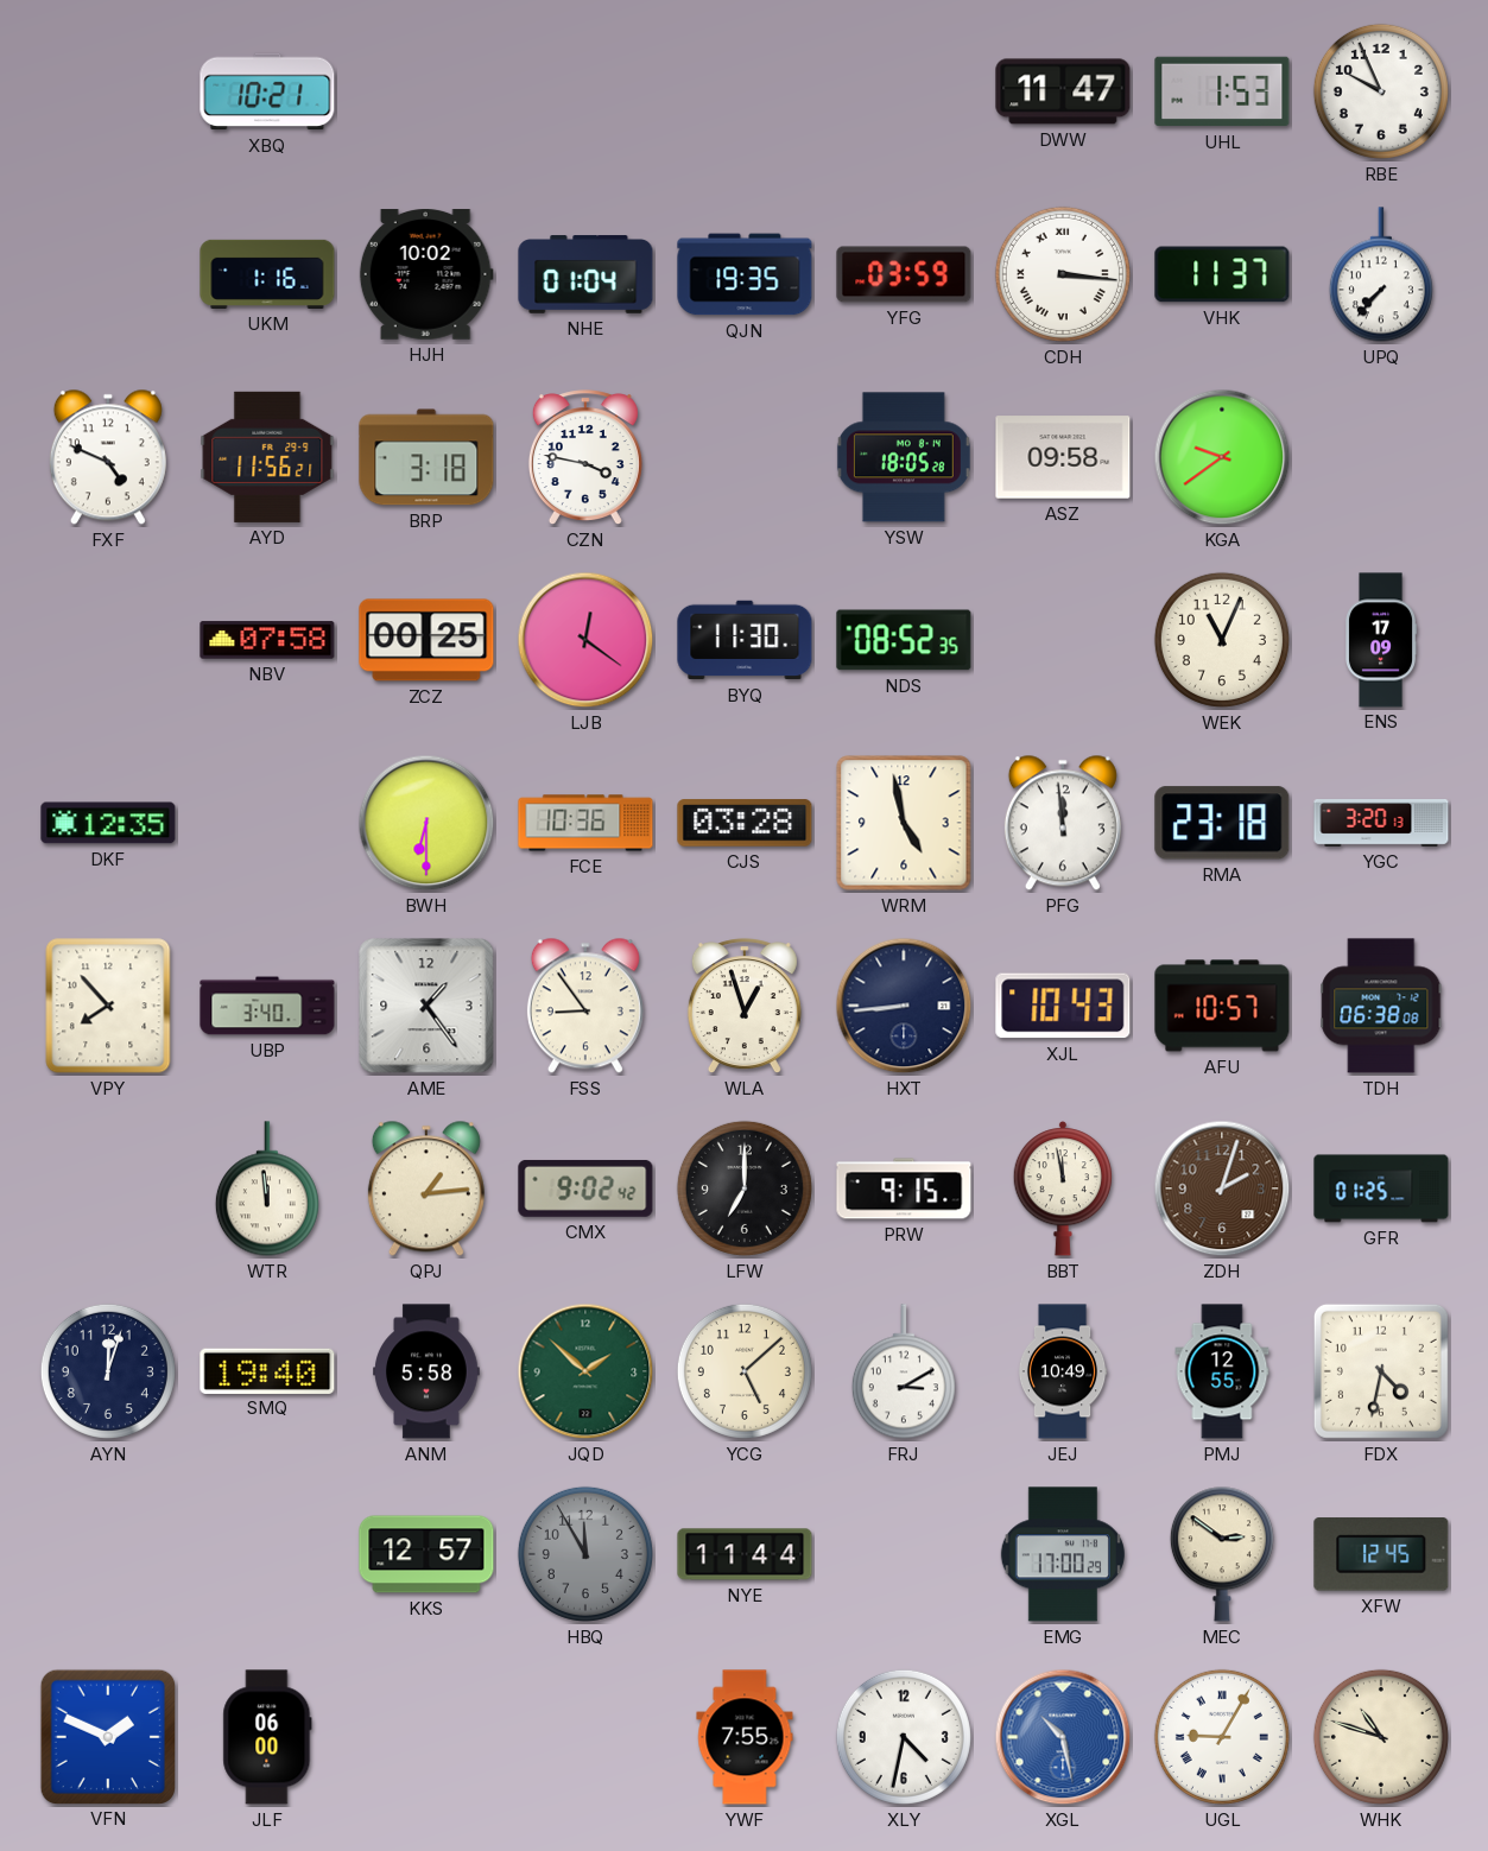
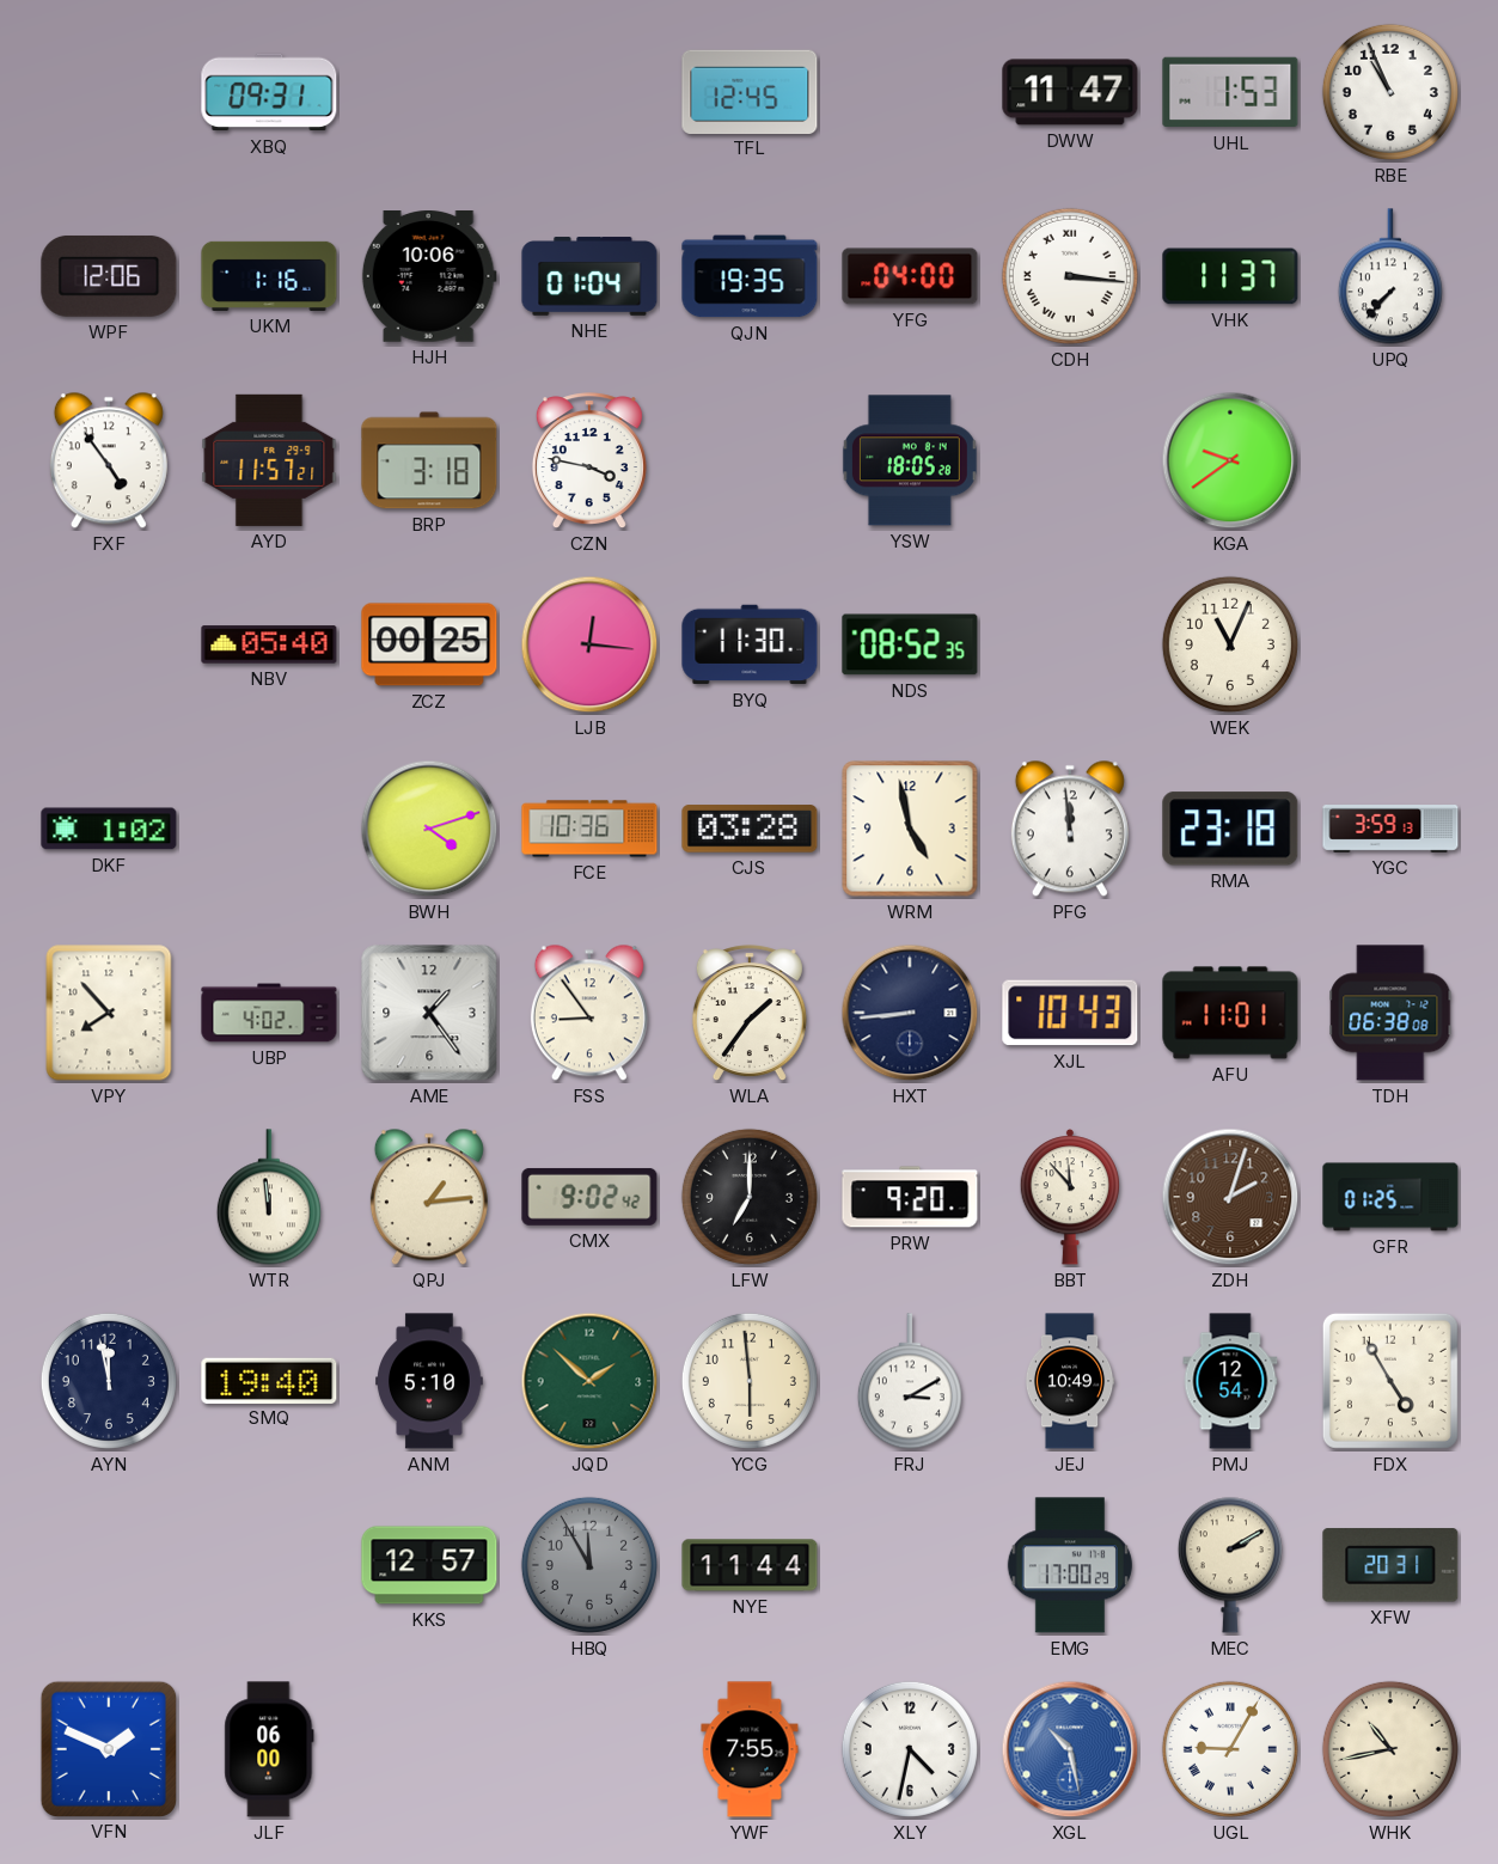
XBQ: 10:21 -> 09:31
TFL: none -> 12:45
RBE: 9:56 -> 10:56
WPF: none -> 12:06
HJH: 10:02 -> 10:06
YFG: 03:59 -> 04:00
FXF: 4:49 -> 4:54
AYD: 11:56 -> 11:57
ASZ: 09:58 -> none
NBV: 07:58 -> 05:40
LJB: 12:21 -> 12:16
ENS: 17:09 -> none
DKF: 12:35 -> 1:02
BWH: 6:30 -> 4:12
YGC: 3:20 -> 3:59
UBP: 3:40 -> 4:02
WLA: 12:57 -> 1:36
AFU: 10:57 -> 11:01
PRW: 9:15 -> 9:20
BBT: 11:58 -> 11:53
AYN: 12:03 -> 11:58
ANM: 5:58 -> 5:10
YCG: 5:08 -> 5:59
PMJ: 12:55 -> 12:54
FDX: 4:32 -> 4:55
MEC: 2:51 -> 2:10
XFW: 12:45 -> 20:31
WHK: 10:48 -> 10:43
